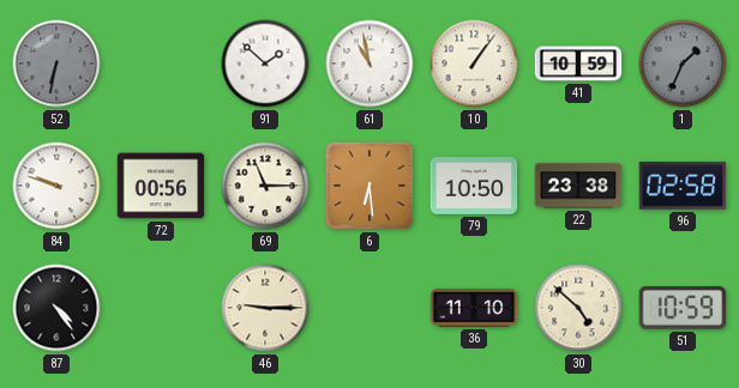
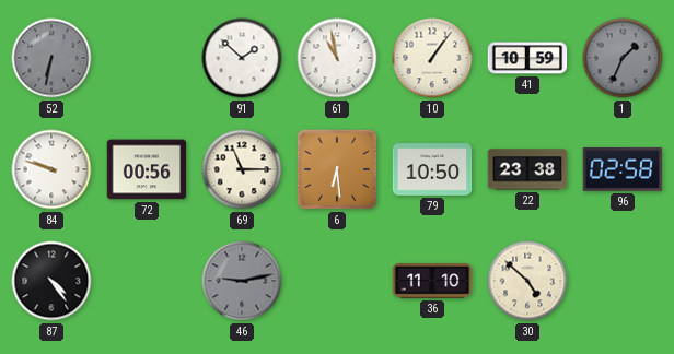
46: 9:15 -> 9:13
46 dial: cream -> grey
51: 10:59 -> none
